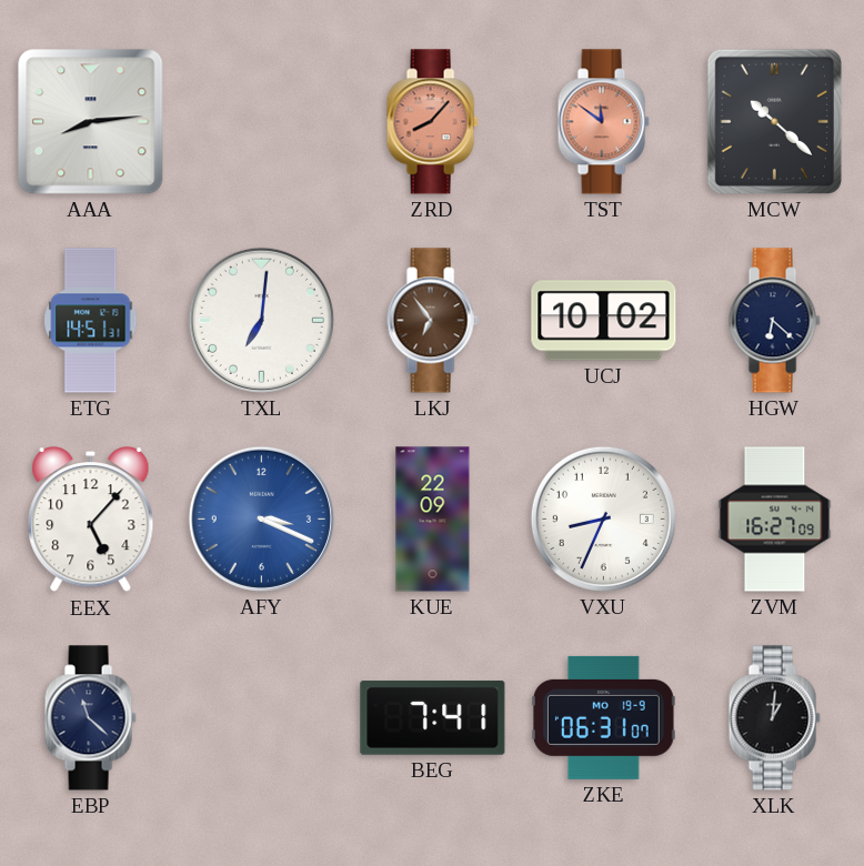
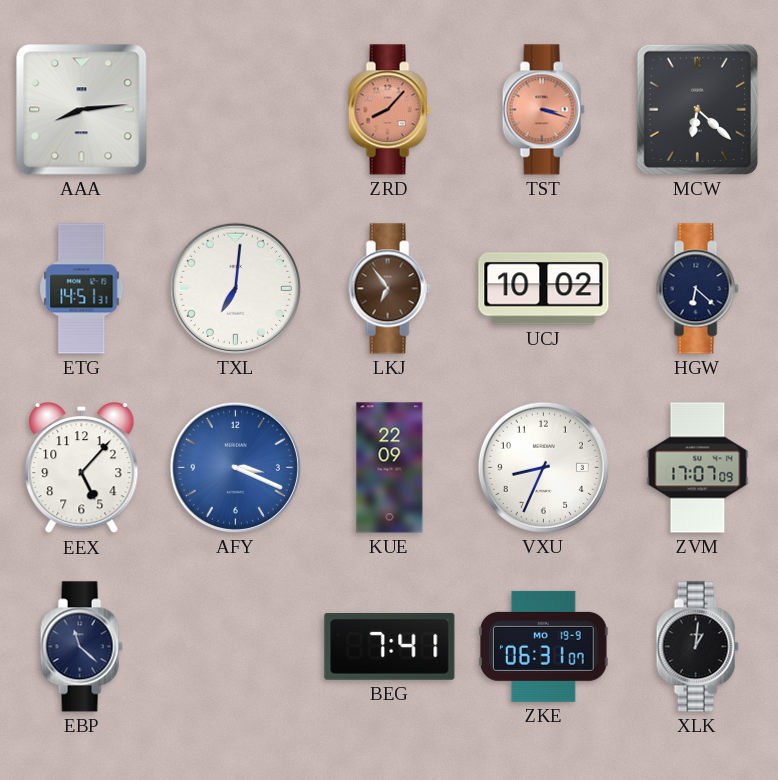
TST: 11:51 -> 3:18
MCW: 10:22 -> 6:22
ZVM: 16:27 -> 17:07
